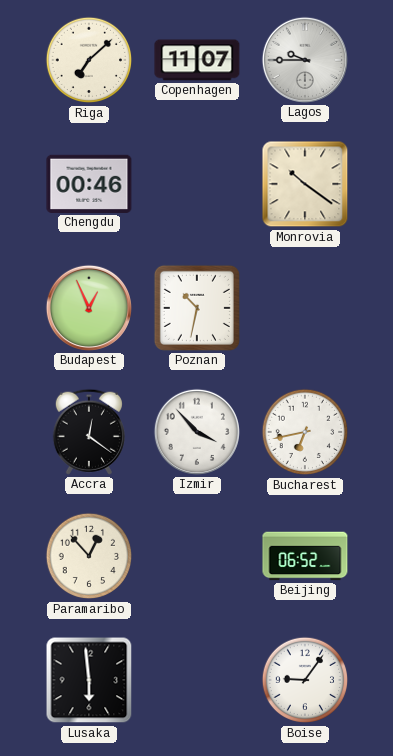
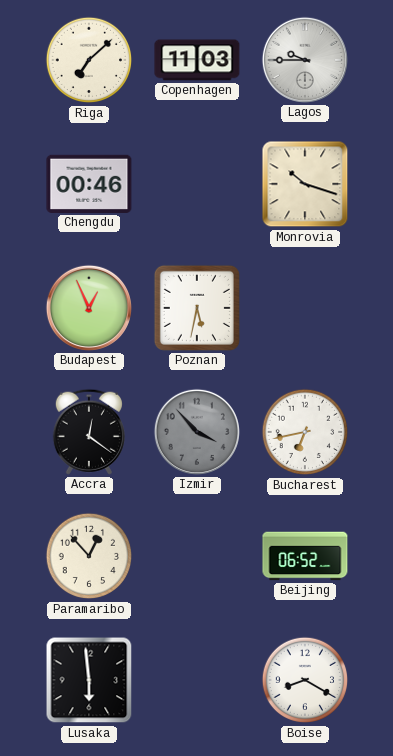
Copenhagen: 11:07 -> 11:03
Monrovia: 10:21 -> 10:18
Poznan: 10:32 -> 5:32
Izmir dial: white -> grey
Boise: 9:06 -> 8:20
